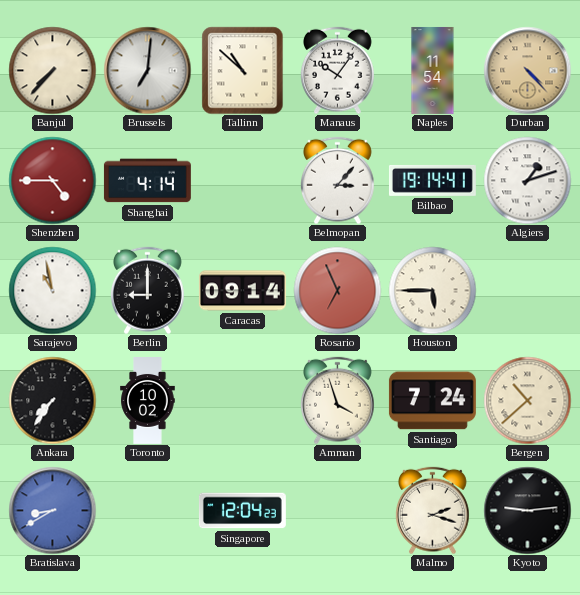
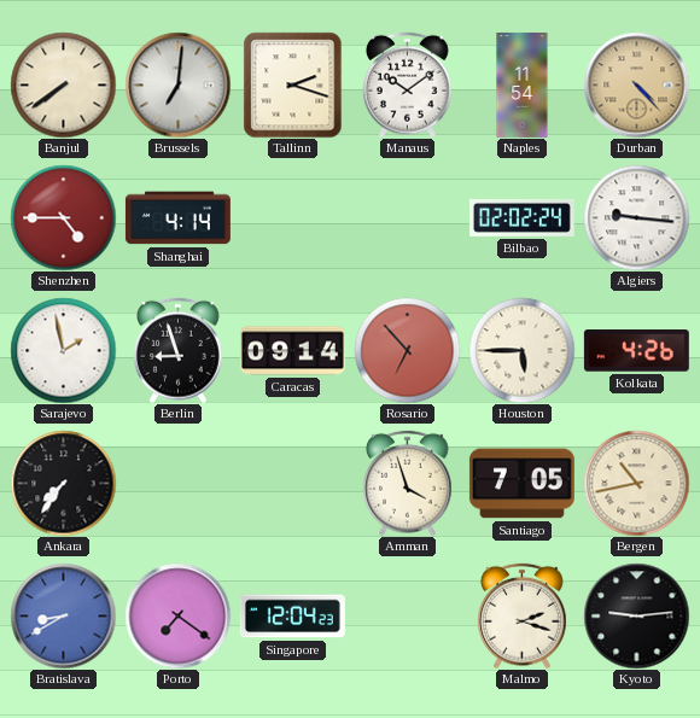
Banjul: 7:37 -> 7:39
Tallinn: 10:52 -> 2:18
Manaus: 10:06 -> 10:09
Belmopan: 3:07 -> none
Bilbao: 19:14 -> 02:02
Algiers: 1:12 -> 9:16
Sarajevo: 10:58 -> 1:58
Berlin: 9:00 -> 8:57
Rosario: 6:56 -> 6:53
Kolkata: none -> 4:26
Toronto: 10:02 -> none
Santiago: 7:24 -> 7:05
Bergen: 10:38 -> 10:43
Porto: none -> 7:21
